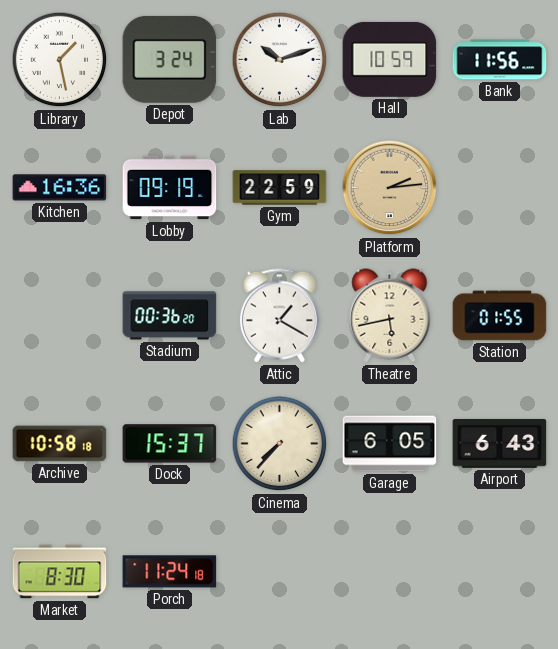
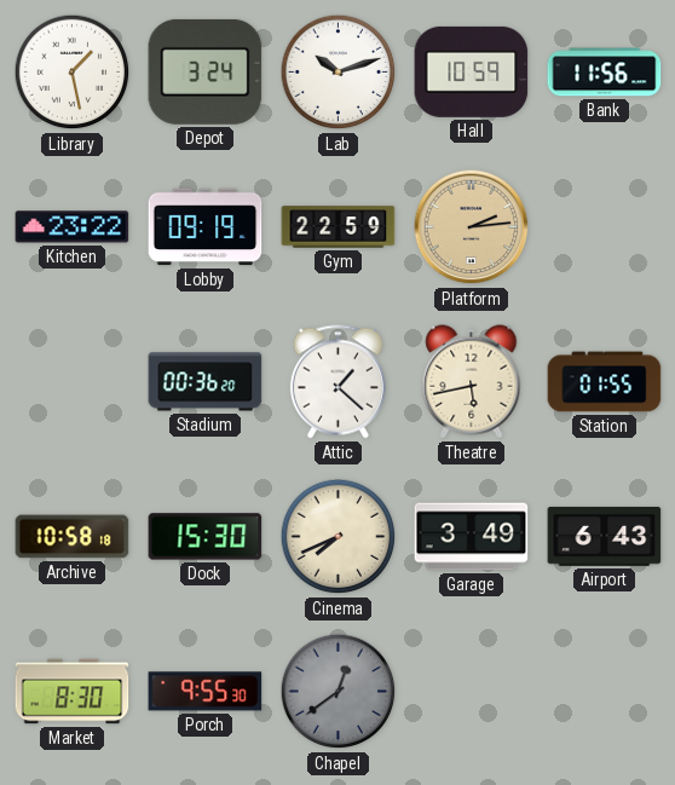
Kitchen: 16:36 -> 23:22
Attic: 1:20 -> 1:22
Dock: 15:37 -> 15:30
Cinema: 7:37 -> 7:41
Garage: 6:05 -> 3:49
Porch: 11:24 -> 9:55
Chapel: none -> 12:39
